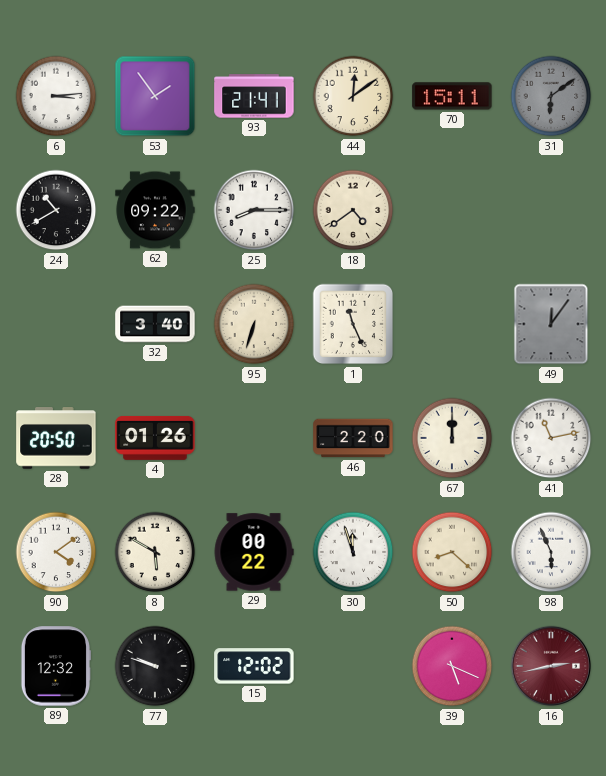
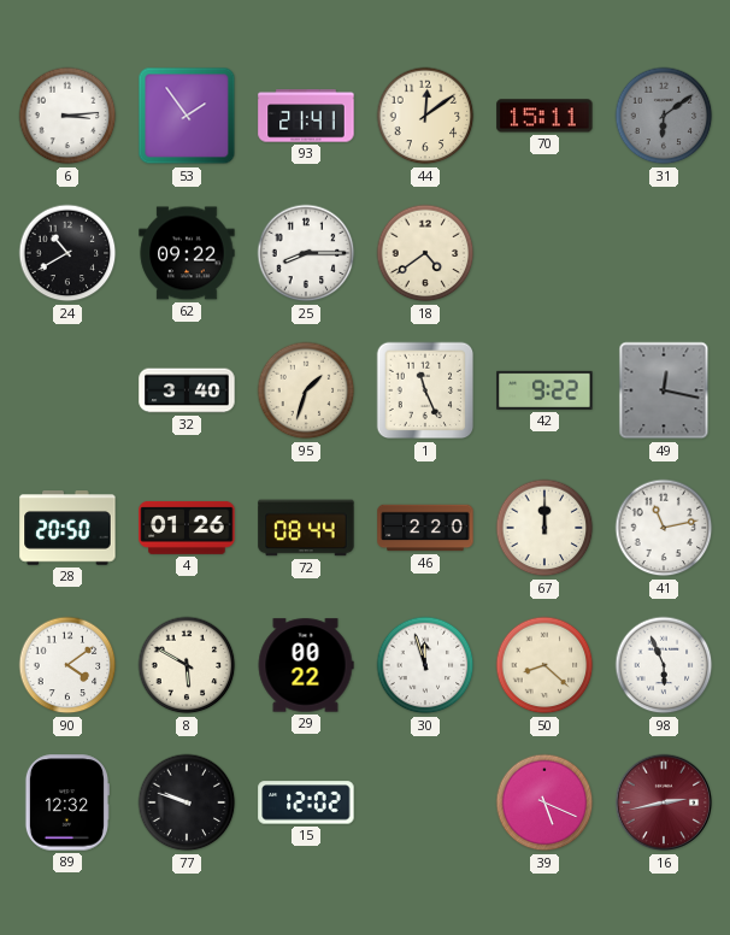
95: 6:33 -> 1:33
42: none -> 9:22
49: 12:06 -> 12:17
72: none -> 08:44
